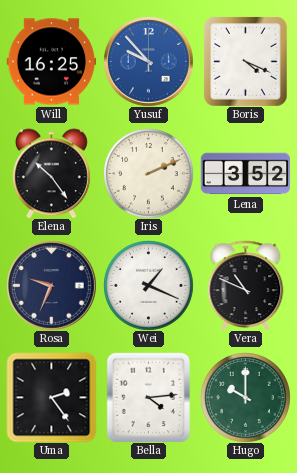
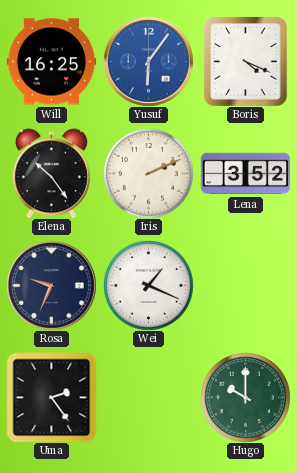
Yusuf: 9:53 -> 6:06
Vera: 10:49 -> none
Bella: 4:14 -> none
